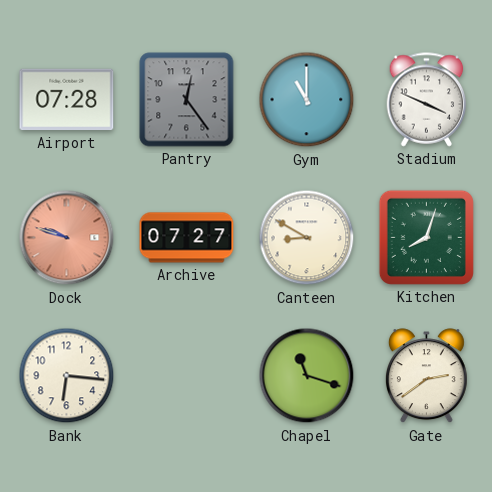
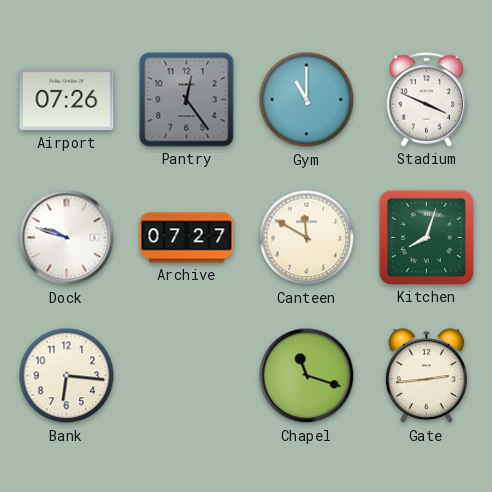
Airport: 07:28 -> 07:26
Dock dial: salmon -> white
Canteen: 8:50 -> 11:50
Gate: 2:39 -> 2:44
